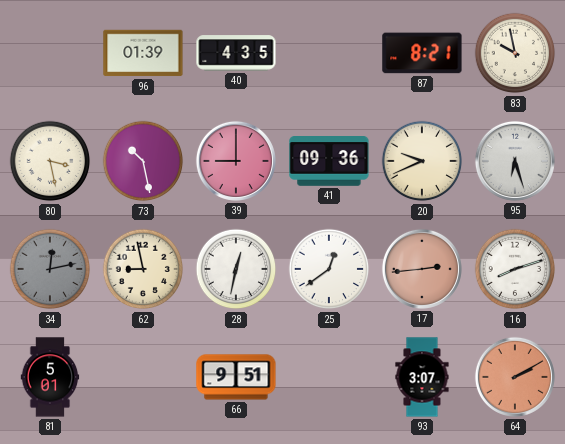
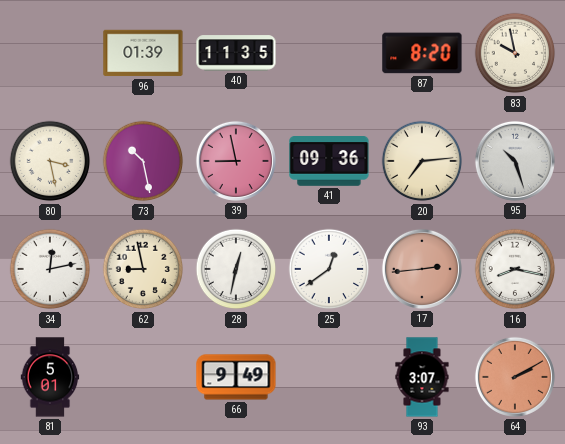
40: 4:35 -> 11:35
87: 8:21 -> 8:20
39: 9:00 -> 8:58
20: 9:41 -> 7:14
95: 6:27 -> 10:27
34 dial: grey -> white
16: 8:12 -> 8:17
66: 9:51 -> 9:49
